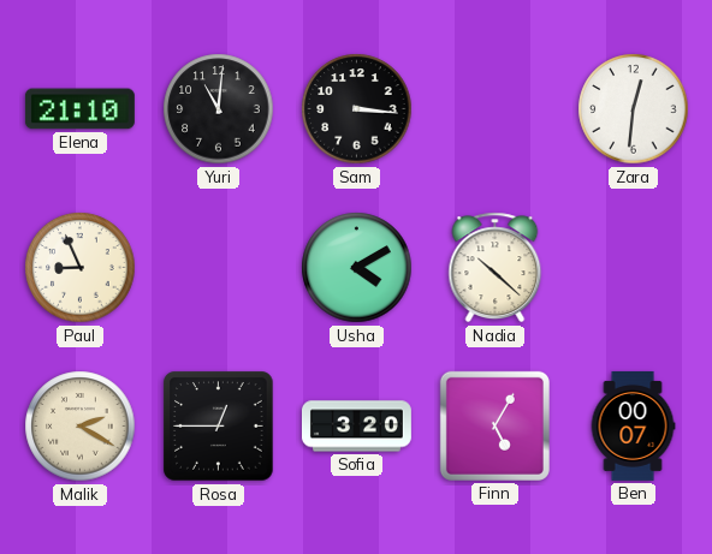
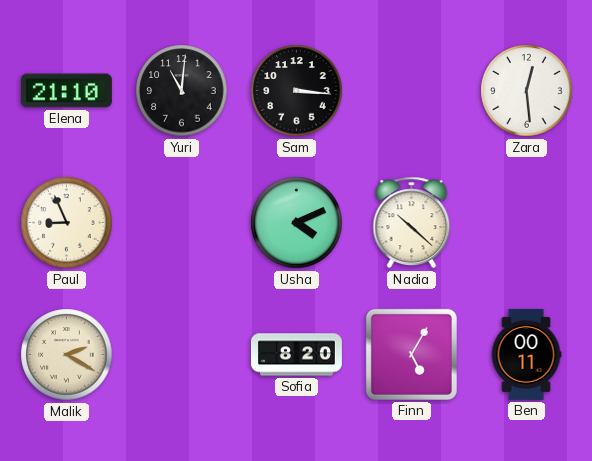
Zara: 12:31 -> 12:29
Usha: 4:10 -> 4:11
Rosa: 12:45 -> none
Sofia: 3:20 -> 8:20
Ben: 00:07 -> 00:11
